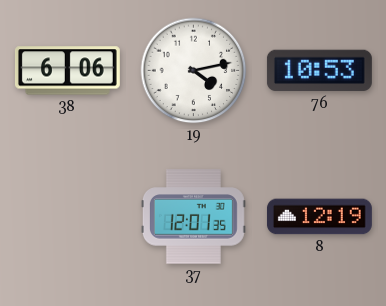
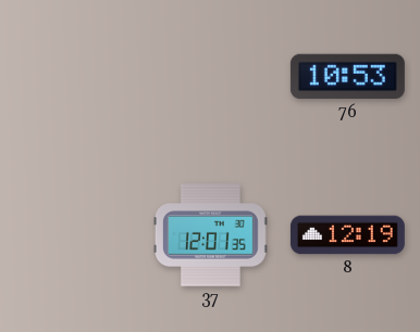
38: 6:06 -> none
19: 4:13 -> none
